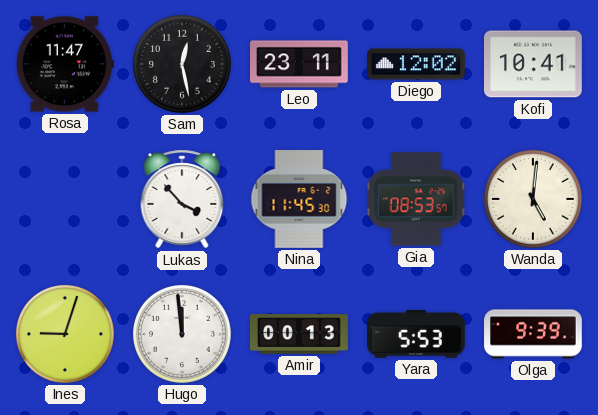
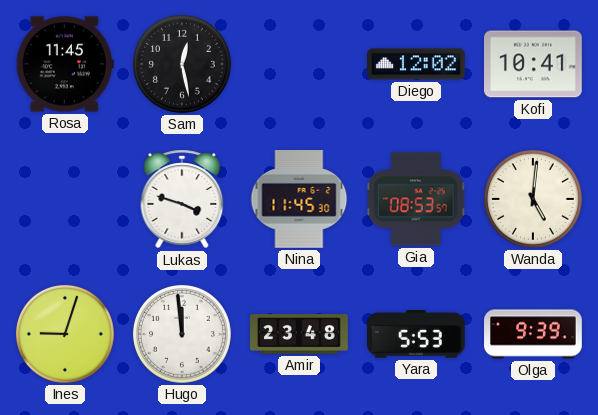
Rosa: 11:47 -> 11:45
Leo: 23:11 -> none
Lukas: 3:53 -> 3:48
Amir: 00:13 -> 23:48
